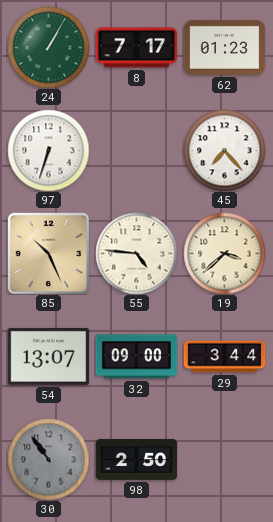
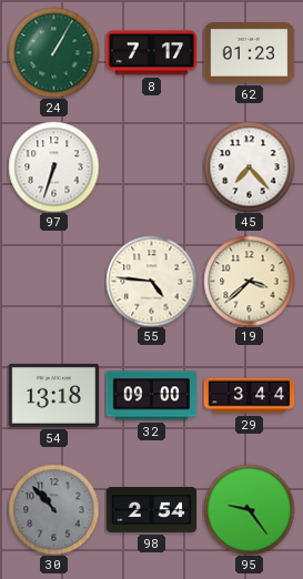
85: 10:26 -> none
54: 13:07 -> 13:18
30: 10:54 -> 10:53
98: 2:50 -> 2:54
95: none -> 9:24
